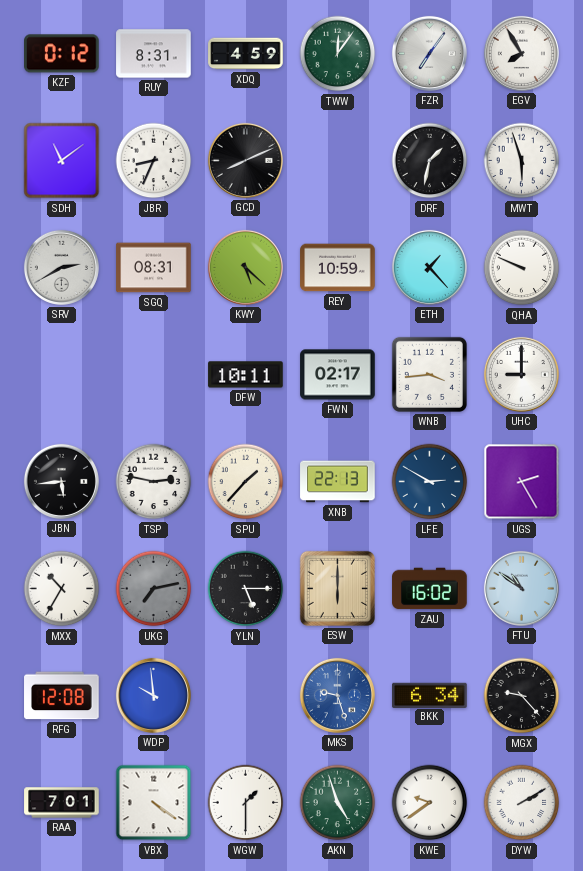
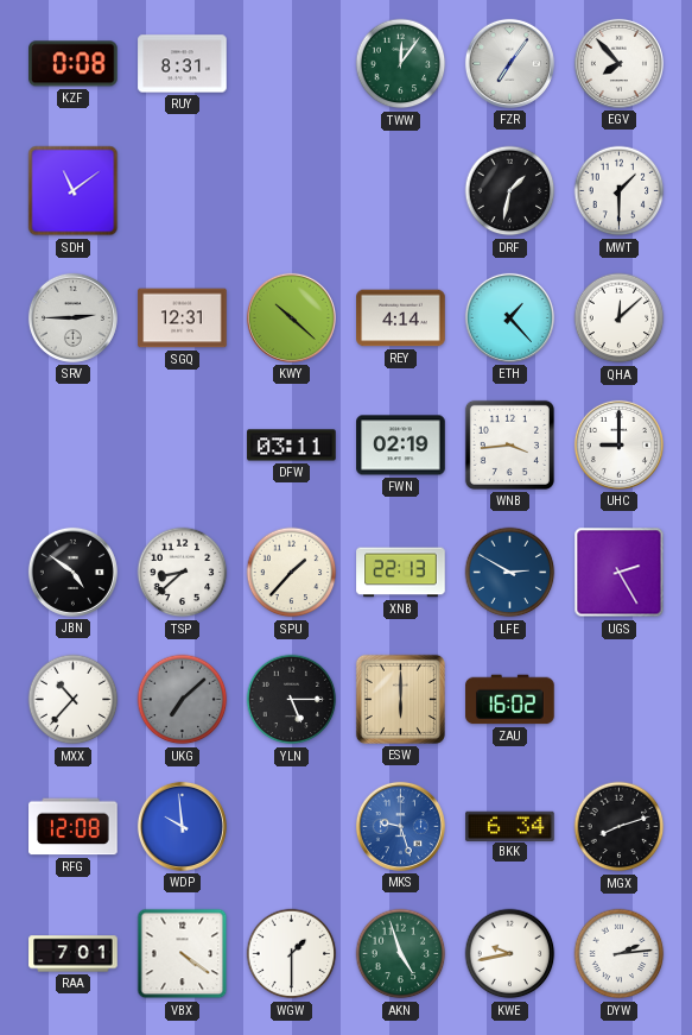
KZF: 0:12 -> 0:08
XDQ: 4:59 -> none
EGV: 7:55 -> 7:53
JBR: 8:34 -> none
GCD: 8:11 -> none
MWT: 5:57 -> 1:30
SRV: 2:40 -> 2:45
SGQ: 08:31 -> 12:31
KWY: 5:22 -> 10:22
REY: 10:59 -> 4:14
QHA: 9:49 -> 12:08
DFW: 10:11 -> 03:11
FWN: 02:17 -> 02:19
JBN: 5:44 -> 4:51
TSP: 2:47 -> 8:38
MXX: 10:35 -> 10:37
UKG: 7:13 -> 7:08
FTU: 10:51 -> none
MGX: 9:23 -> 8:12
KWE: 9:39 -> 9:43
DYW: 2:10 -> 2:14
